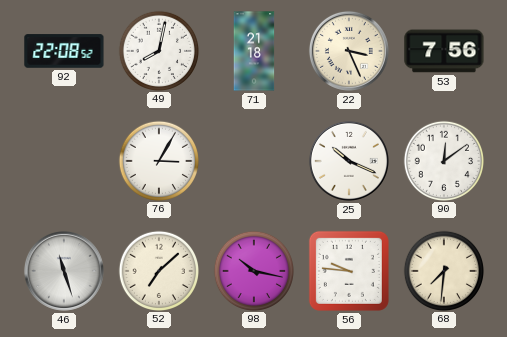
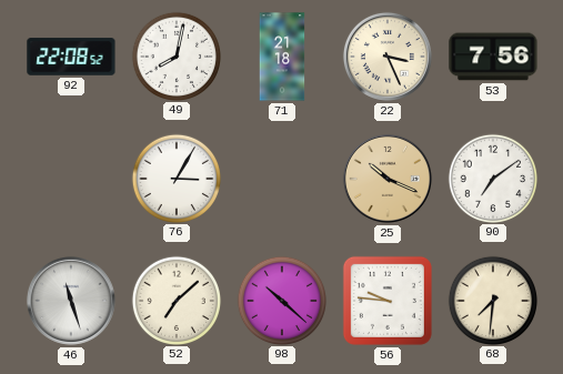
25 dial: white -> champagne
90: 12:09 -> 7:09
98: 10:17 -> 10:22
